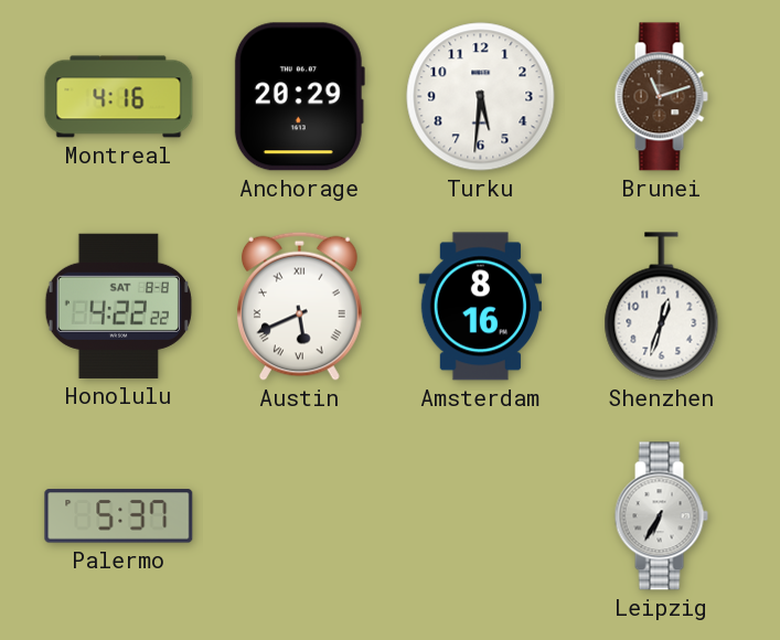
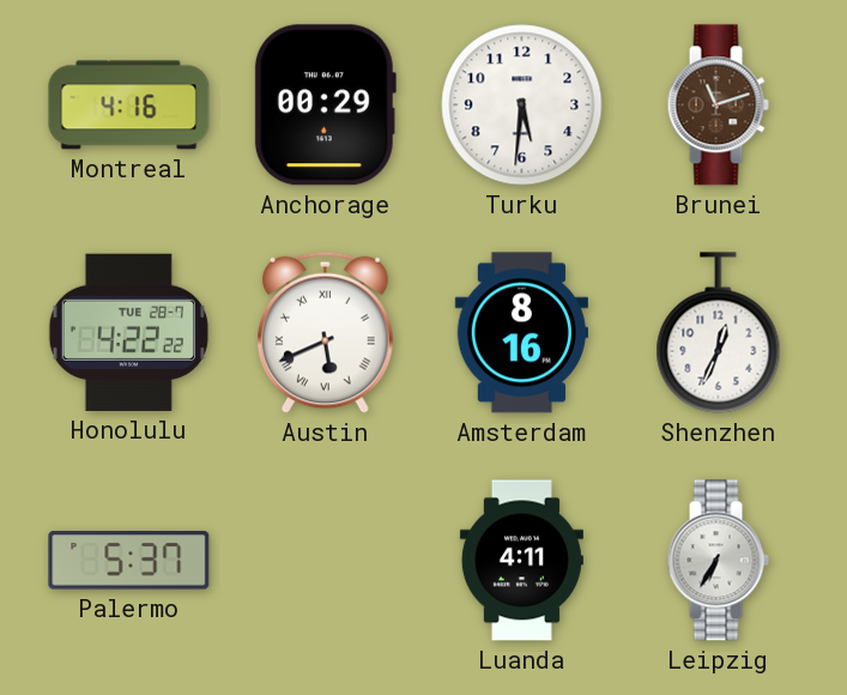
Anchorage: 20:29 -> 00:29
Honolulu date: SAT 8-8 -> TUE 28-7
Shenzhen: 12:33 -> 12:34
Luanda: none -> 4:11
